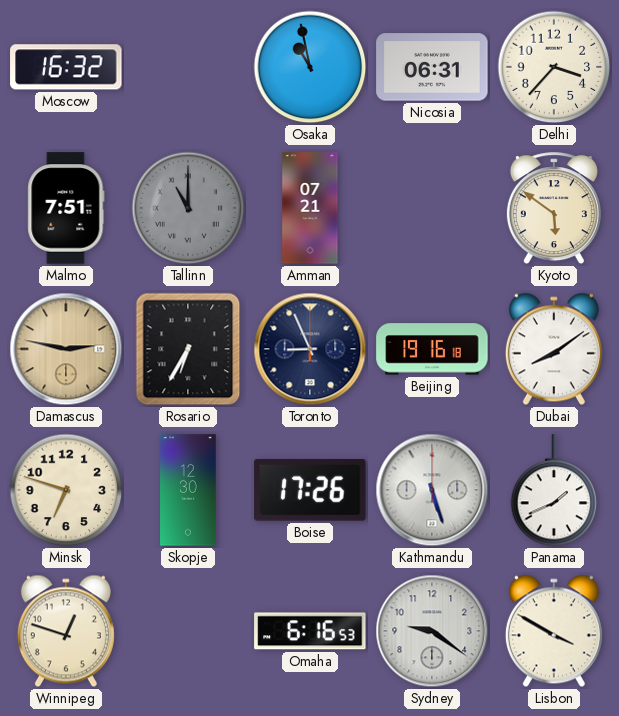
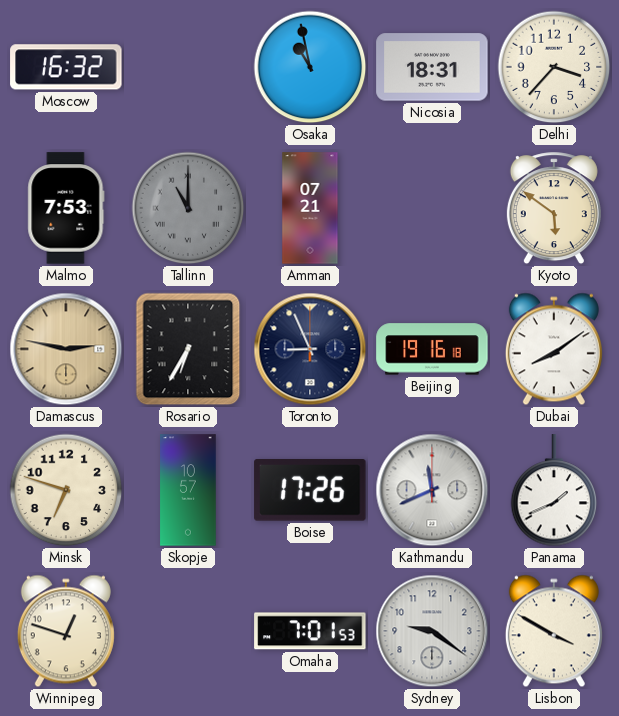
Nicosia: 06:31 -> 18:31
Malmo: 7:51 -> 7:53
Skopje: 12:30 -> 10:57
Kathmandu: 5:27 -> 11:41
Omaha: 6:16 -> 7:01
